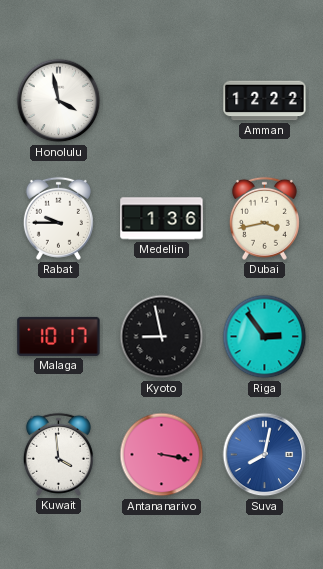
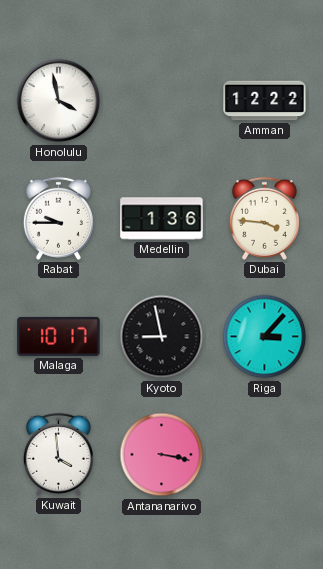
Dubai: 3:43 -> 3:46
Riga: 2:54 -> 3:07
Suva: 8:02 -> none
